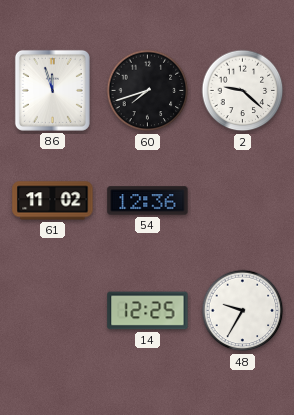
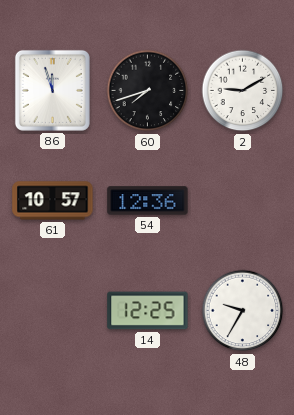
2: 9:22 -> 9:10
61: 11:02 -> 10:57
